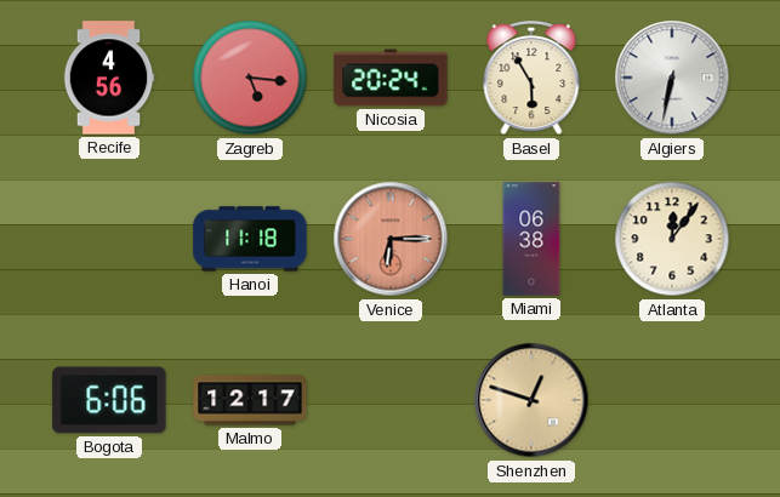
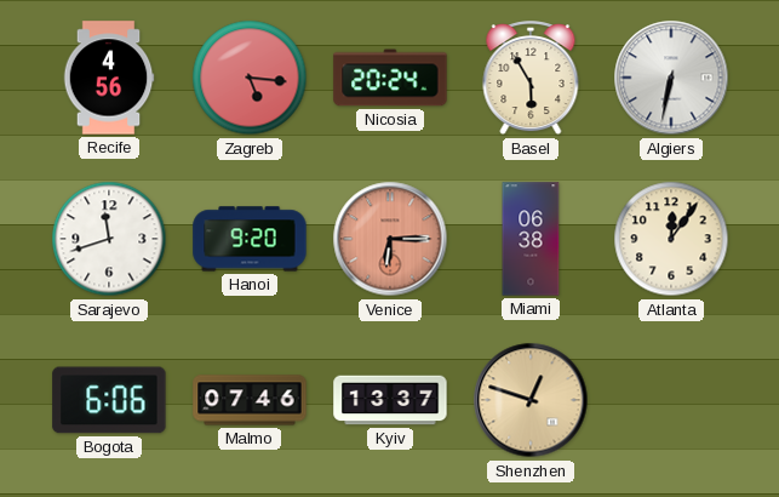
Sarajevo: none -> 11:42
Hanoi: 11:18 -> 9:20
Malmo: 12:17 -> 07:46
Kyiv: none -> 13:37
